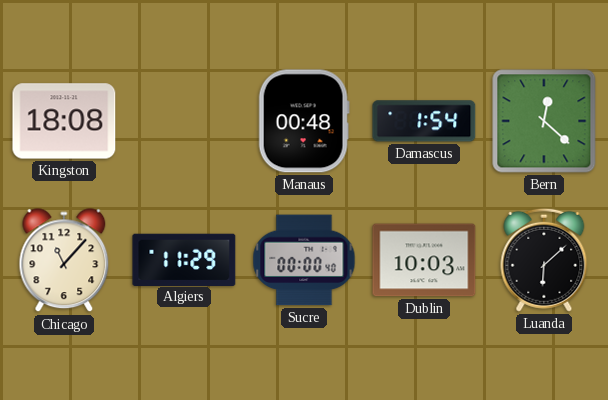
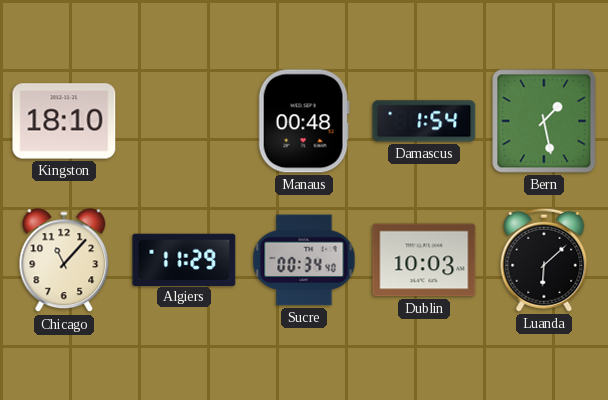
Kingston: 18:08 -> 18:10
Bern: 12:22 -> 1:28
Sucre: 00:00 -> 00:34
